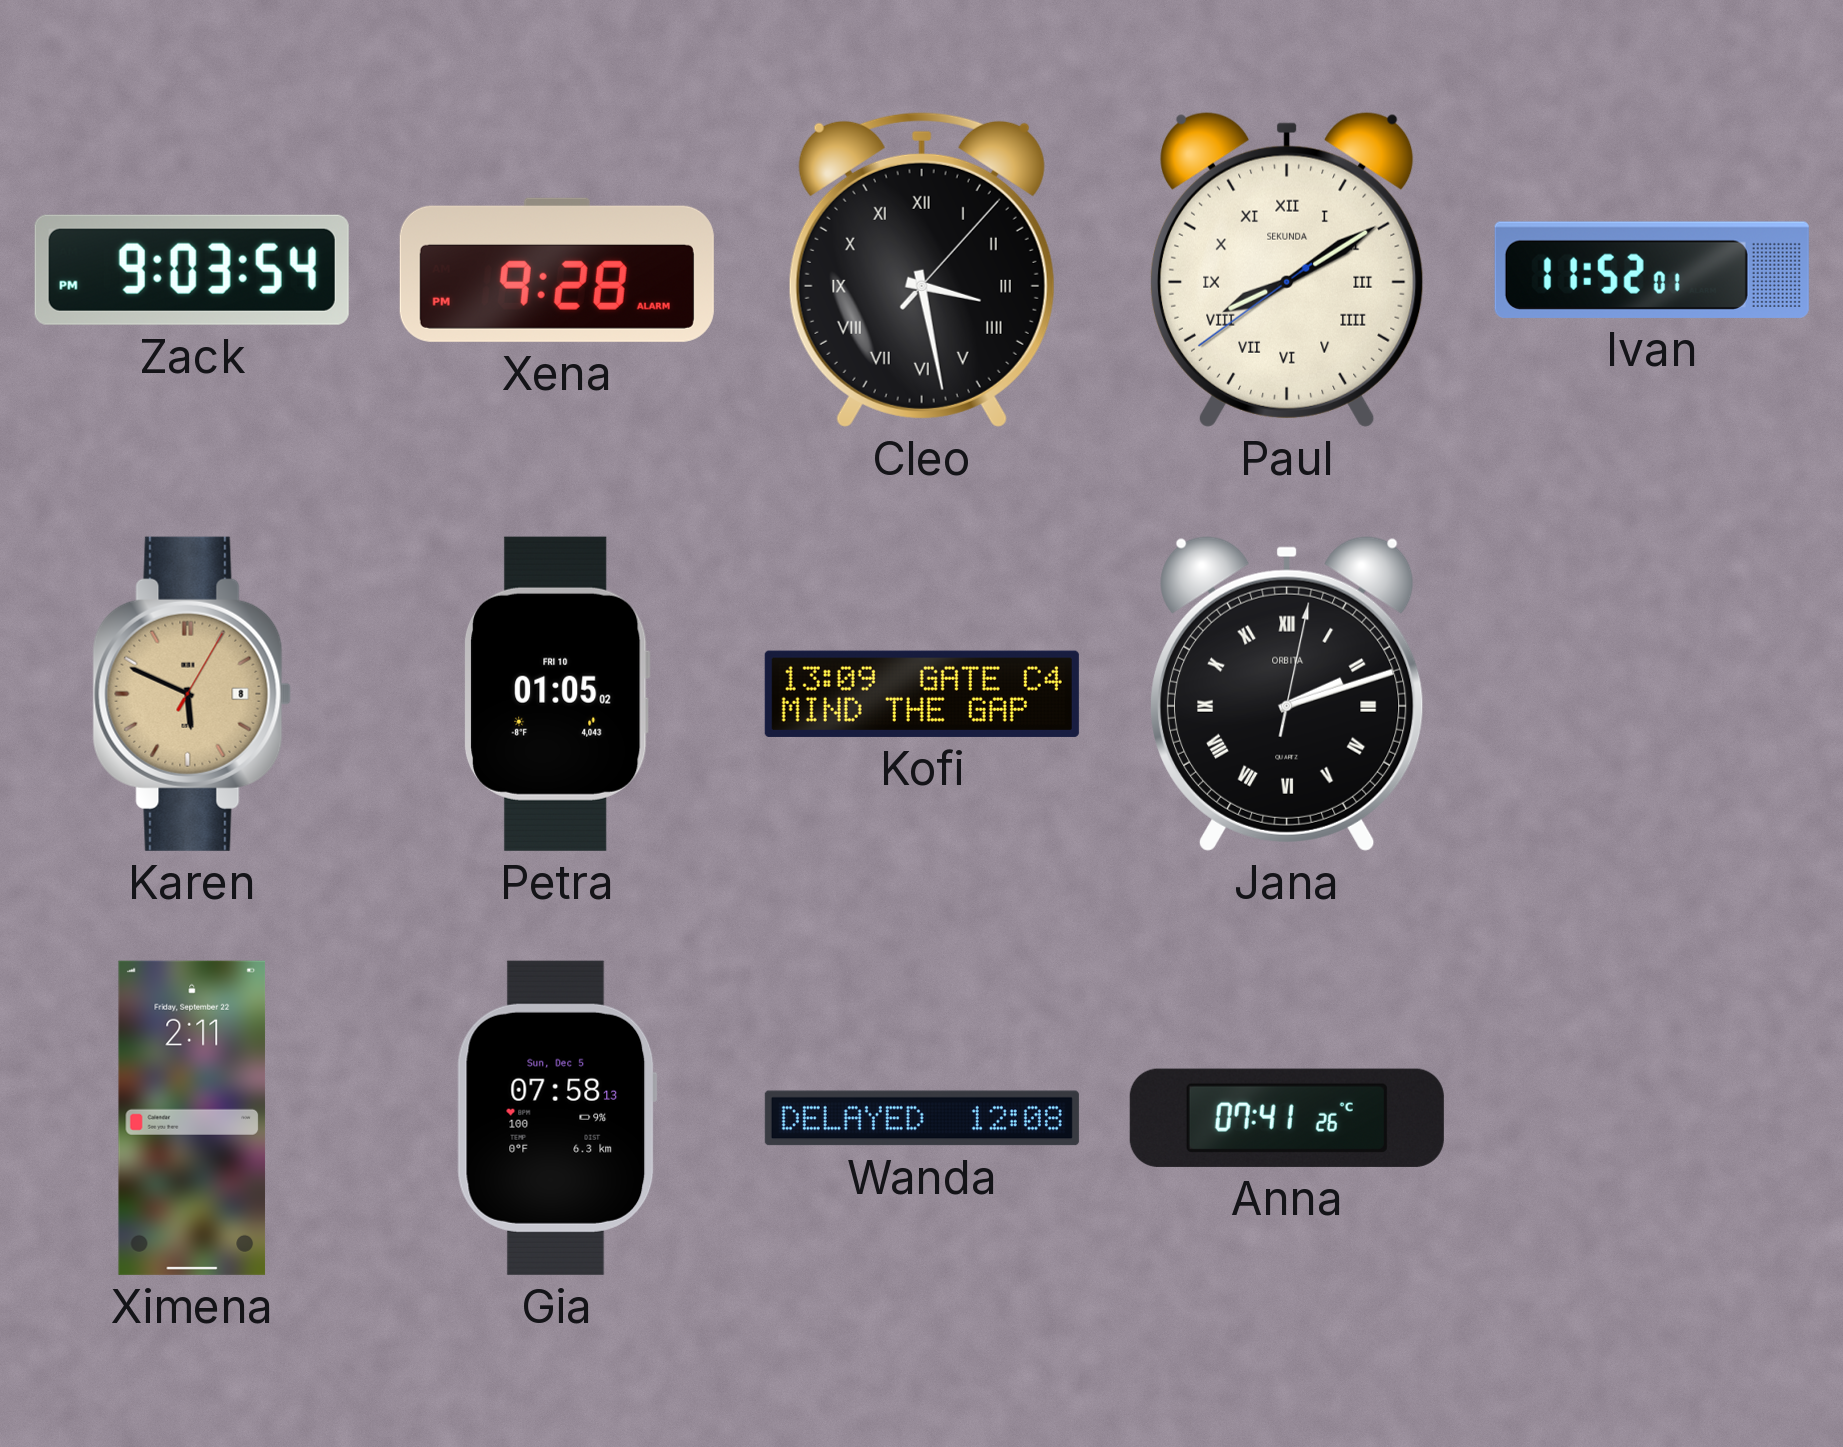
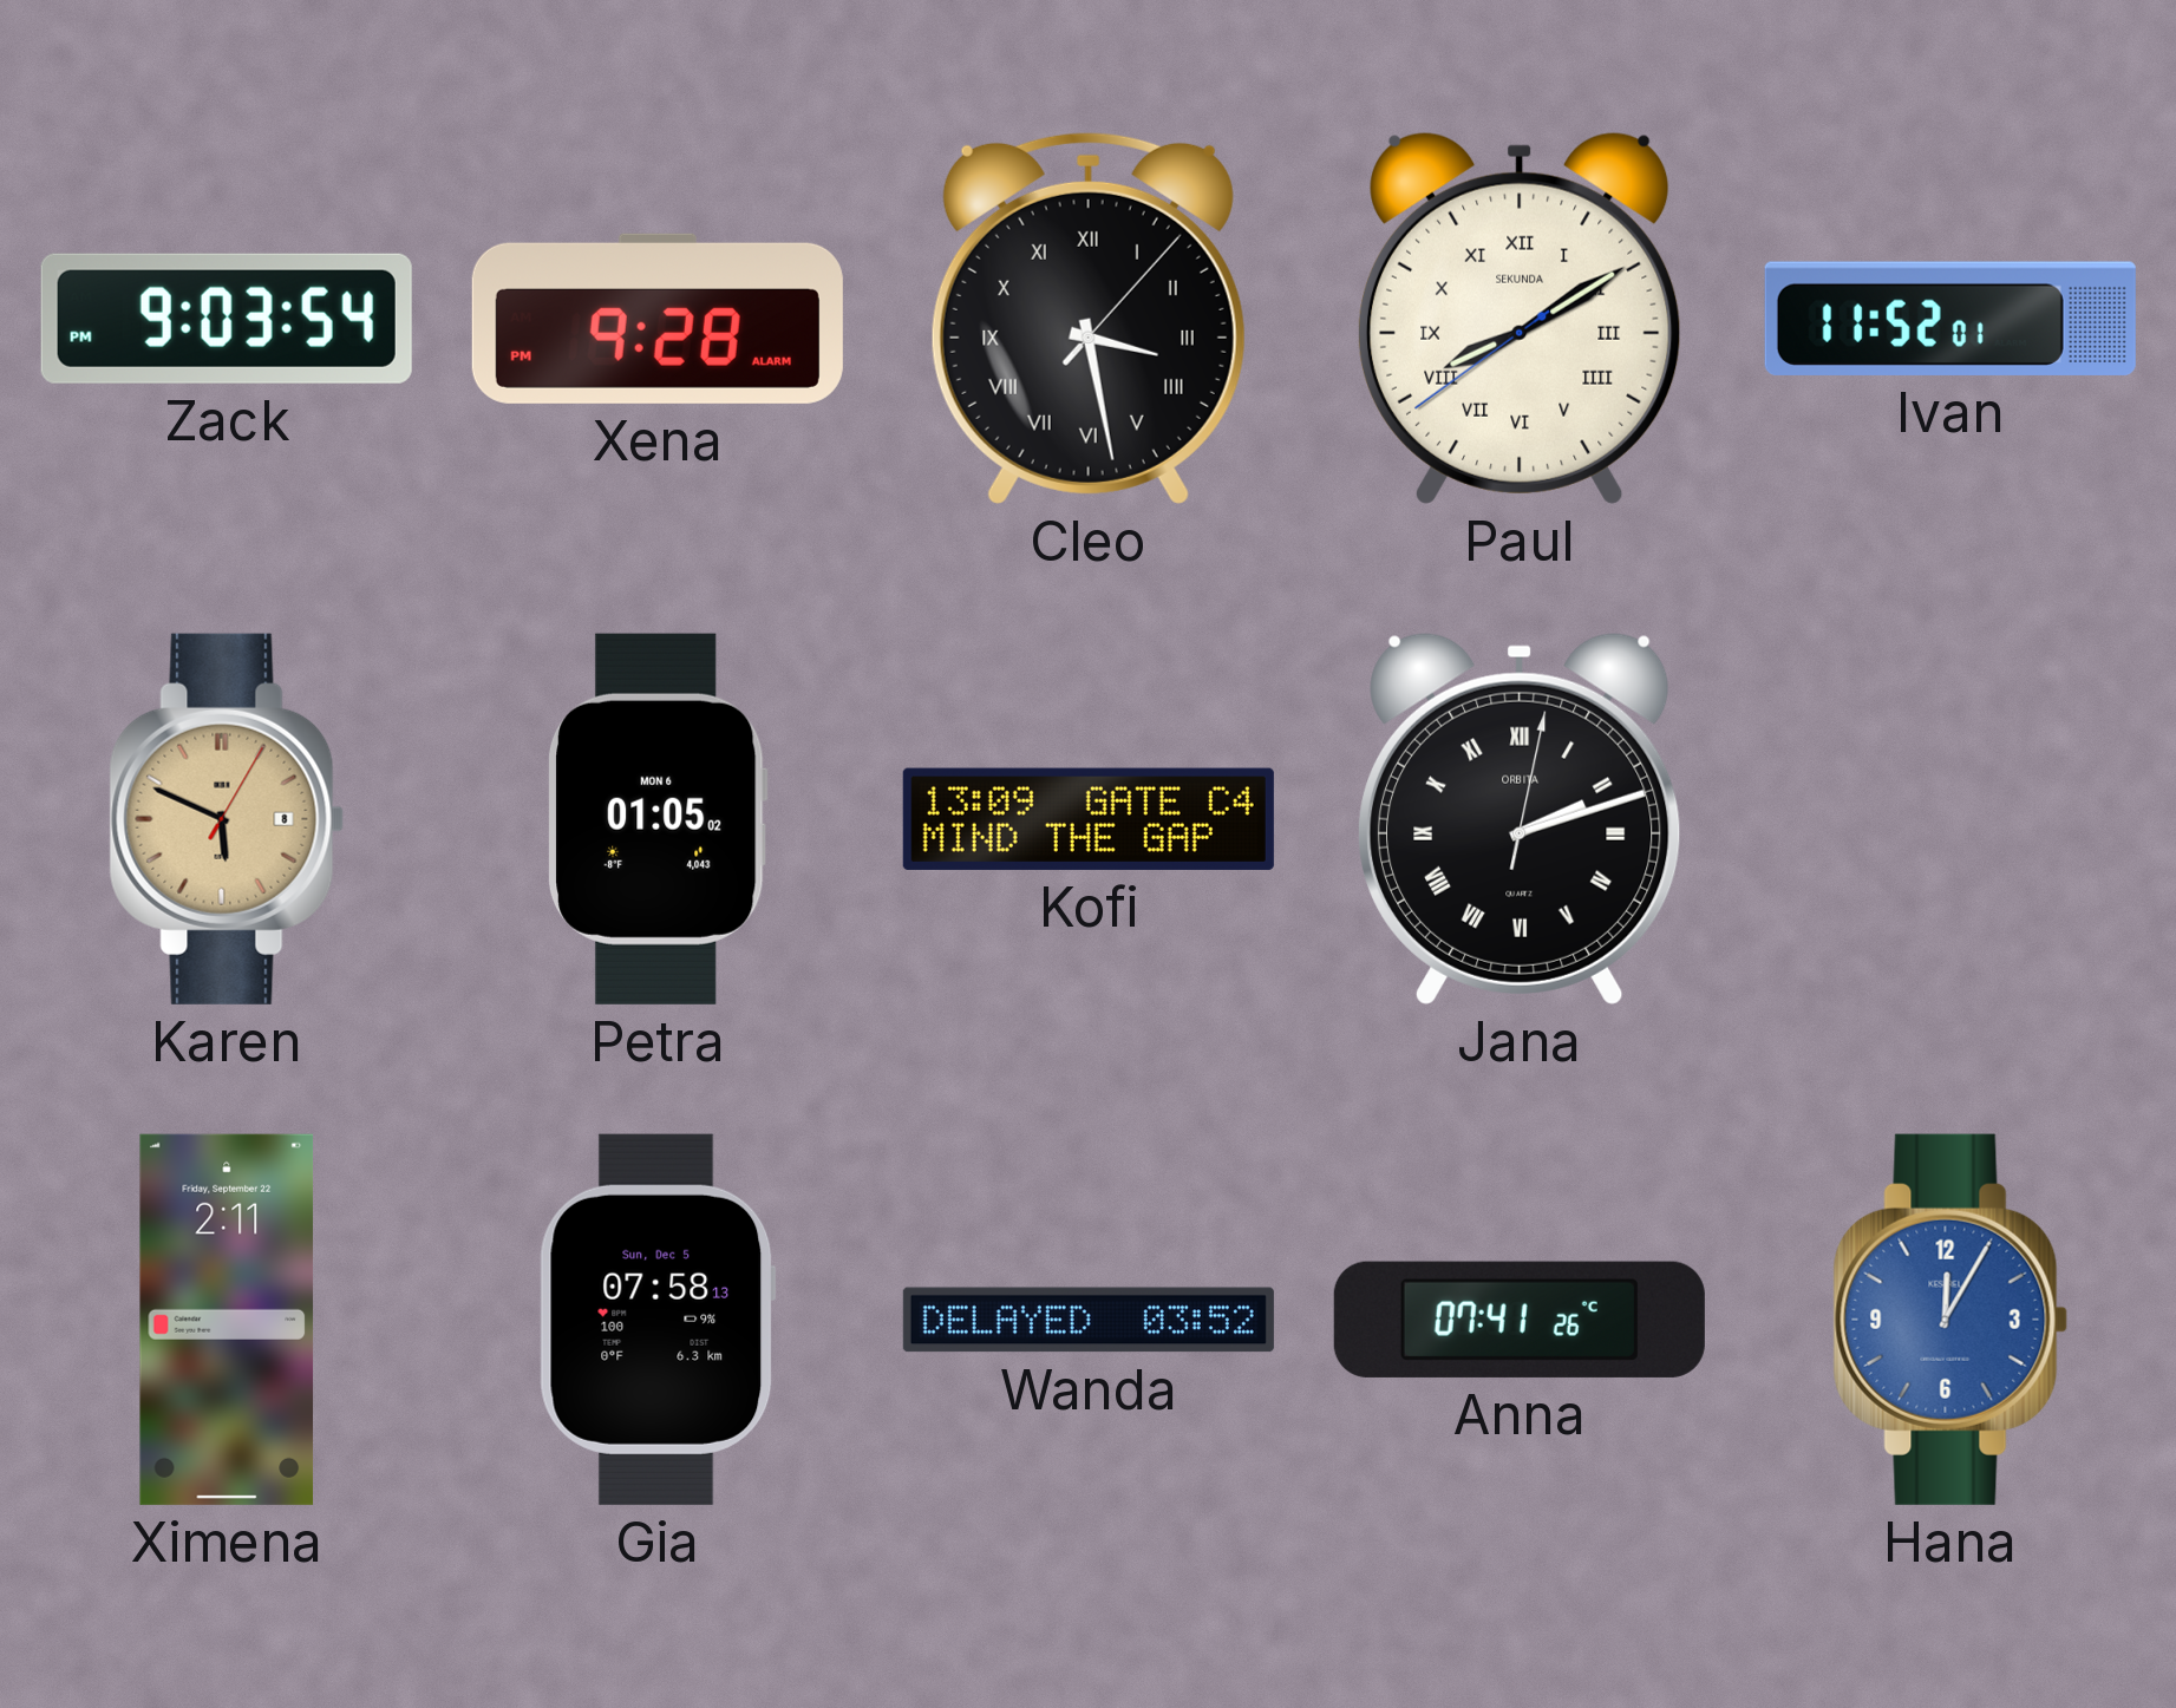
Petra date: FRI 10 -> MON 6
Wanda: 12:08 -> 03:52
Hana: none -> 12:05
